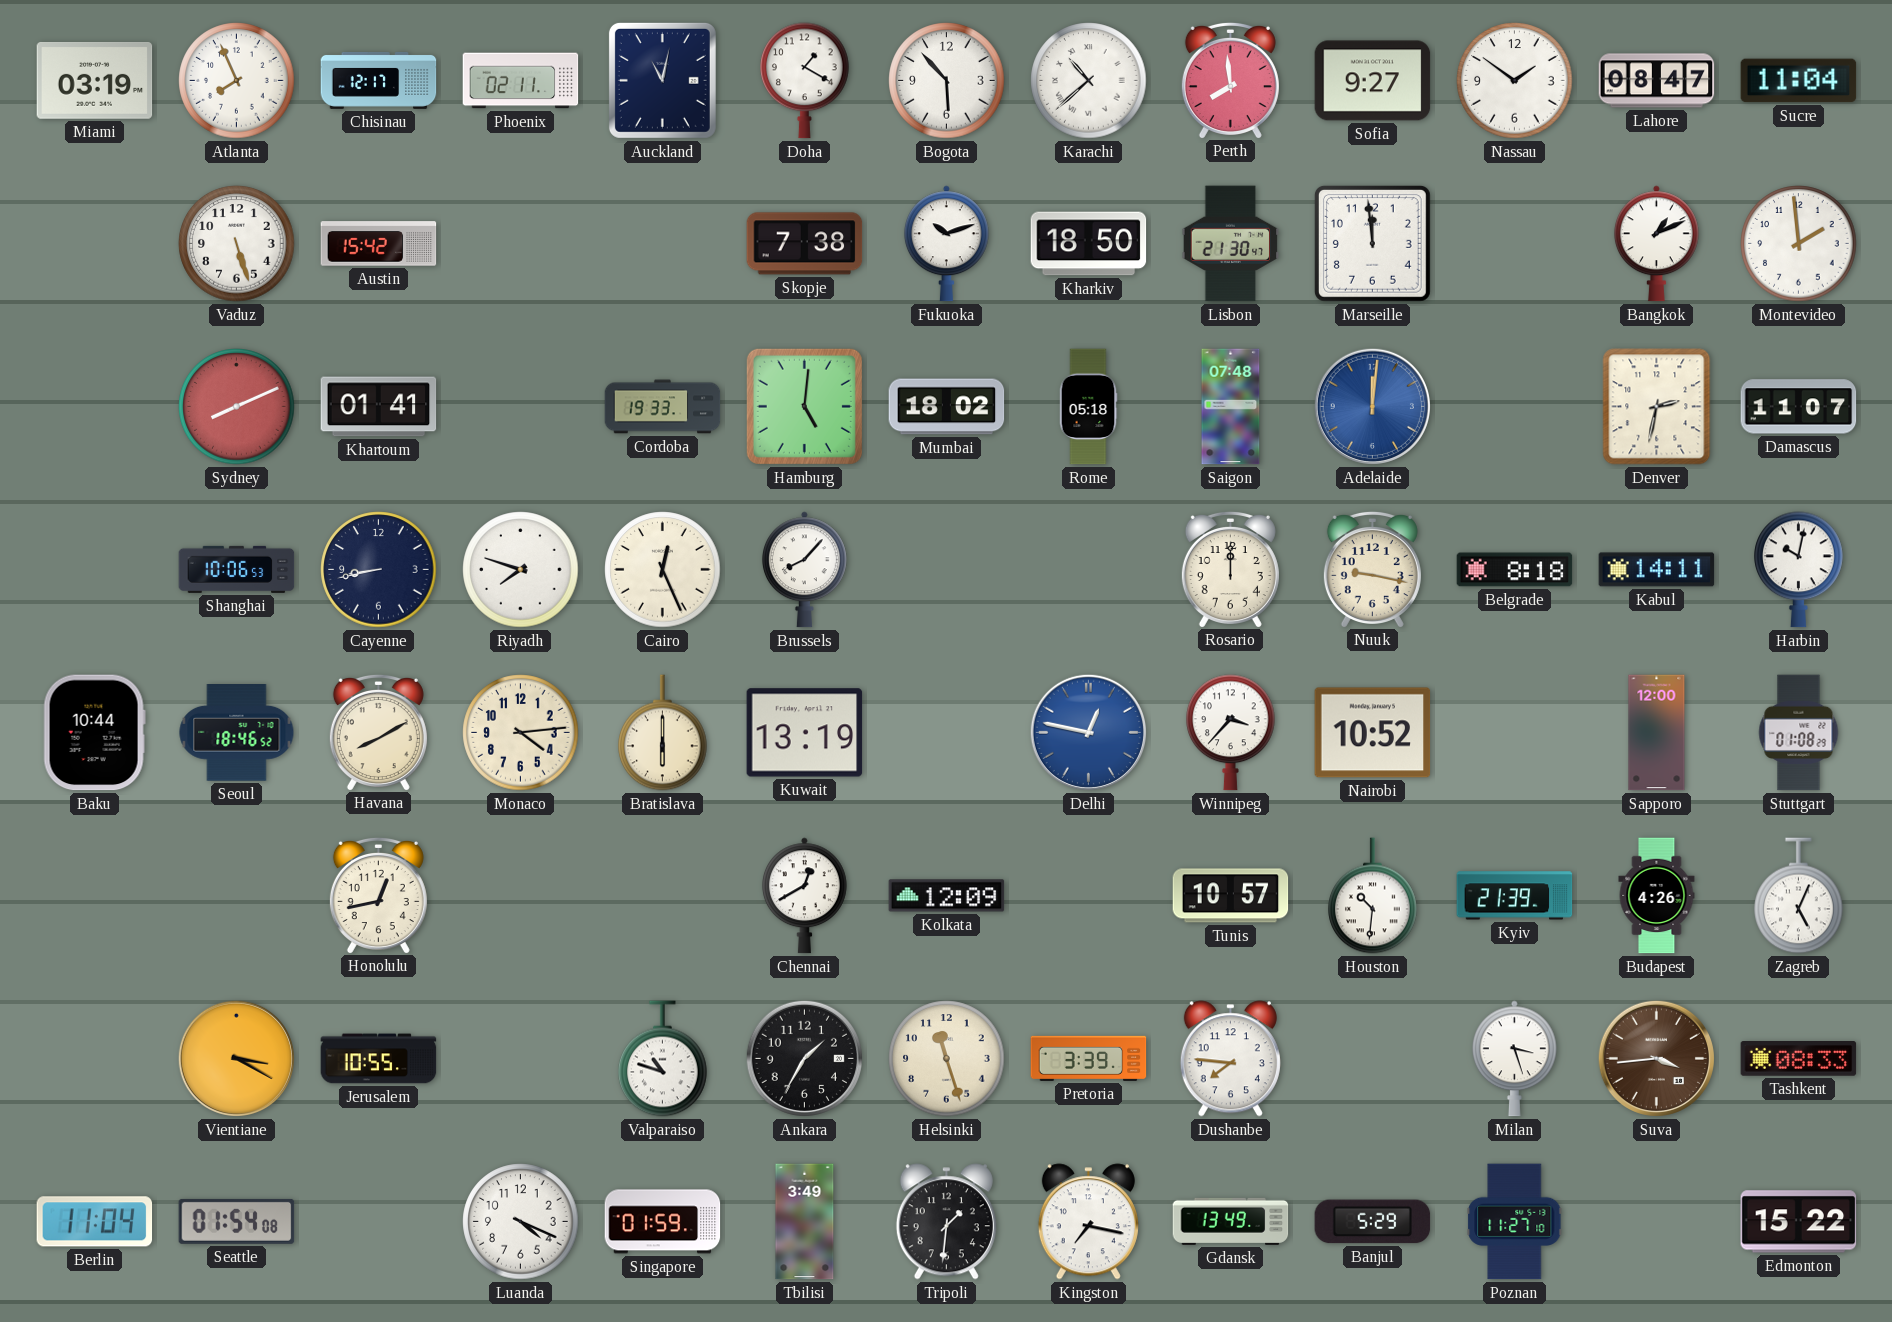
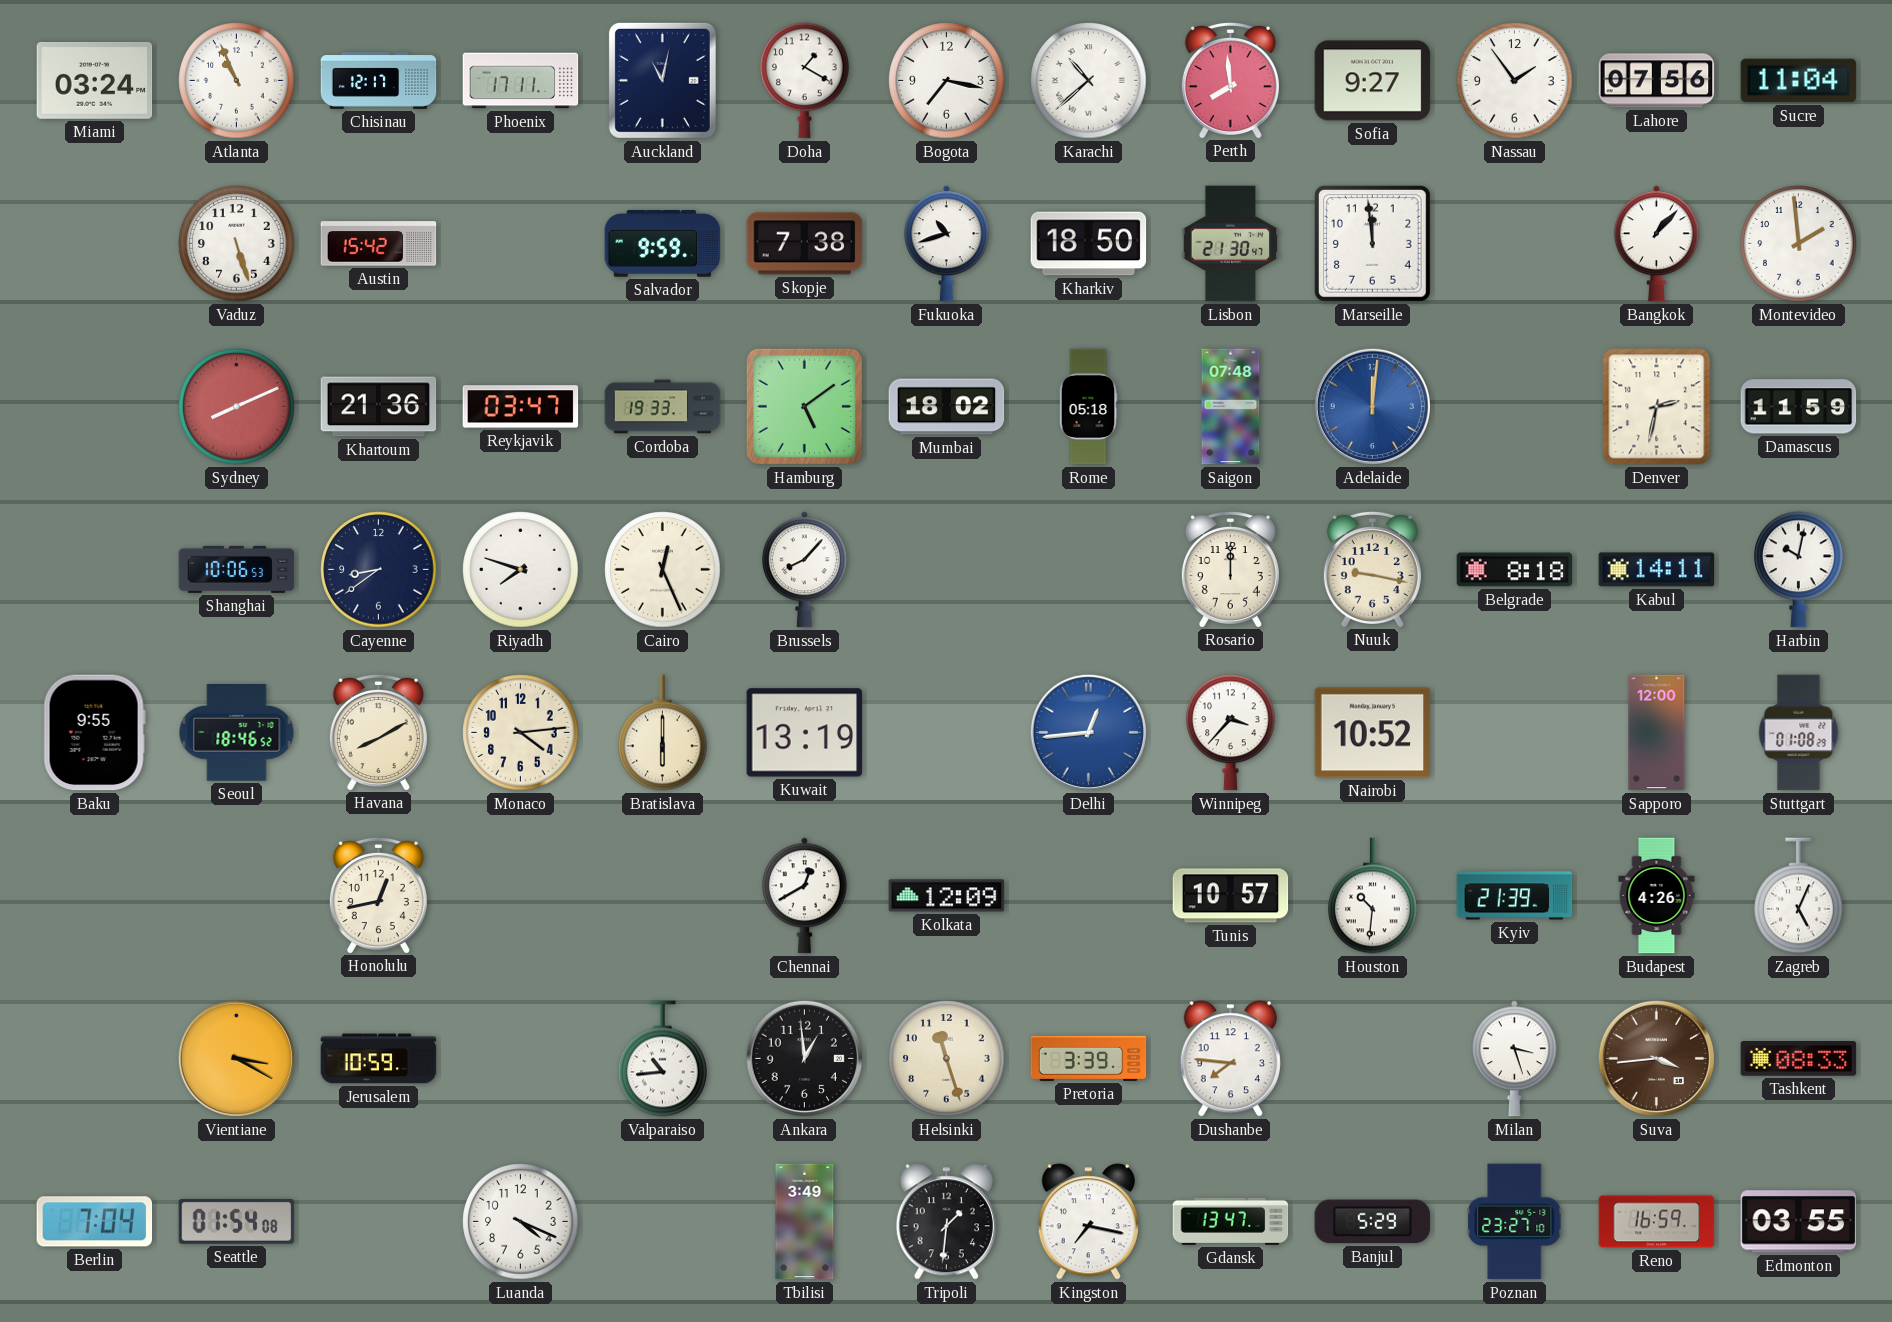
Miami: 03:19 -> 03:24
Atlanta: 7:56 -> 10:56
Phoenix: 02:11 -> 17:11
Bogota: 5:53 -> 7:17
Nassau: 1:51 -> 1:54
Lahore: 08:47 -> 07:56
Salvador: none -> 9:59
Fukuoka: 10:12 -> 10:42
Bangkok: 1:11 -> 1:07
Khartoum: 01:41 -> 21:36
Reykjavik: none -> 03:47
Hamburg: 5:01 -> 5:09
Damascus: 11:07 -> 11:59
Cayenne: 8:43 -> 8:39
Baku: 10:44 -> 9:55
Delhi: 12:47 -> 12:44
Jerusalem: 10:55 -> 10:59
Valparaiso: 10:48 -> 10:44
Ankara: 1:35 -> 12:59
Berlin: 11:04 -> 7:04
Singapore: 01:59 -> none
Gdansk: 13:49 -> 13:47
Poznan: 11:27 -> 23:27
Reno: none -> 16:59
Edmonton: 15:22 -> 03:55
